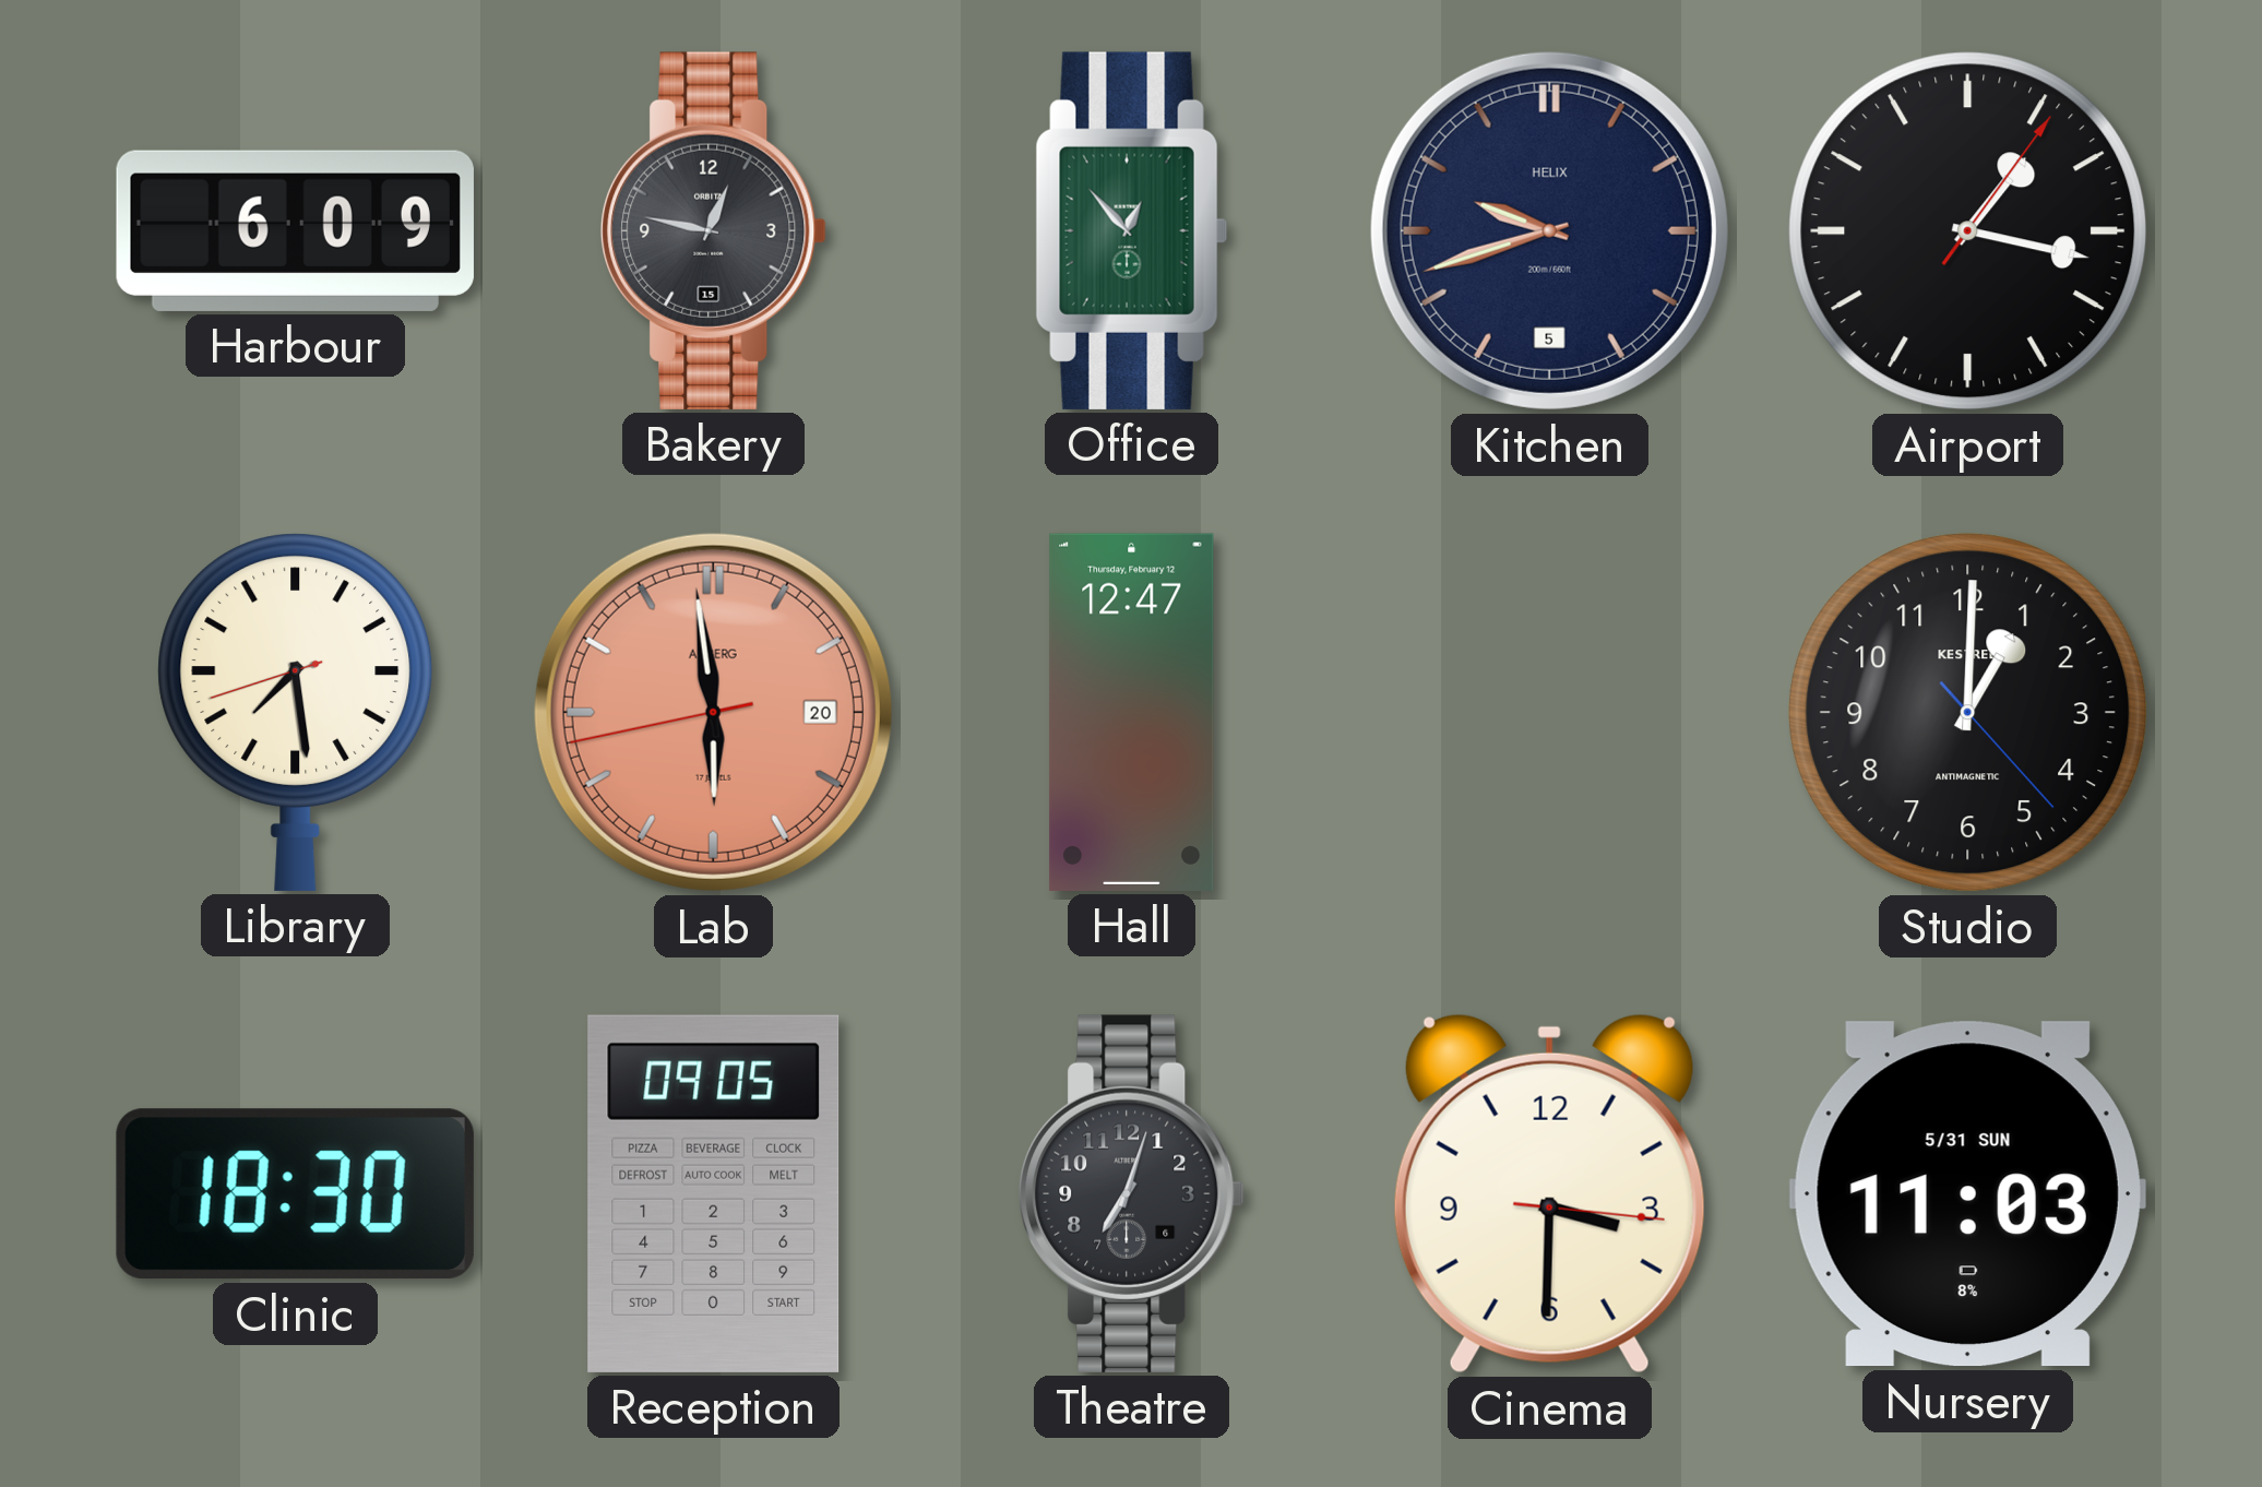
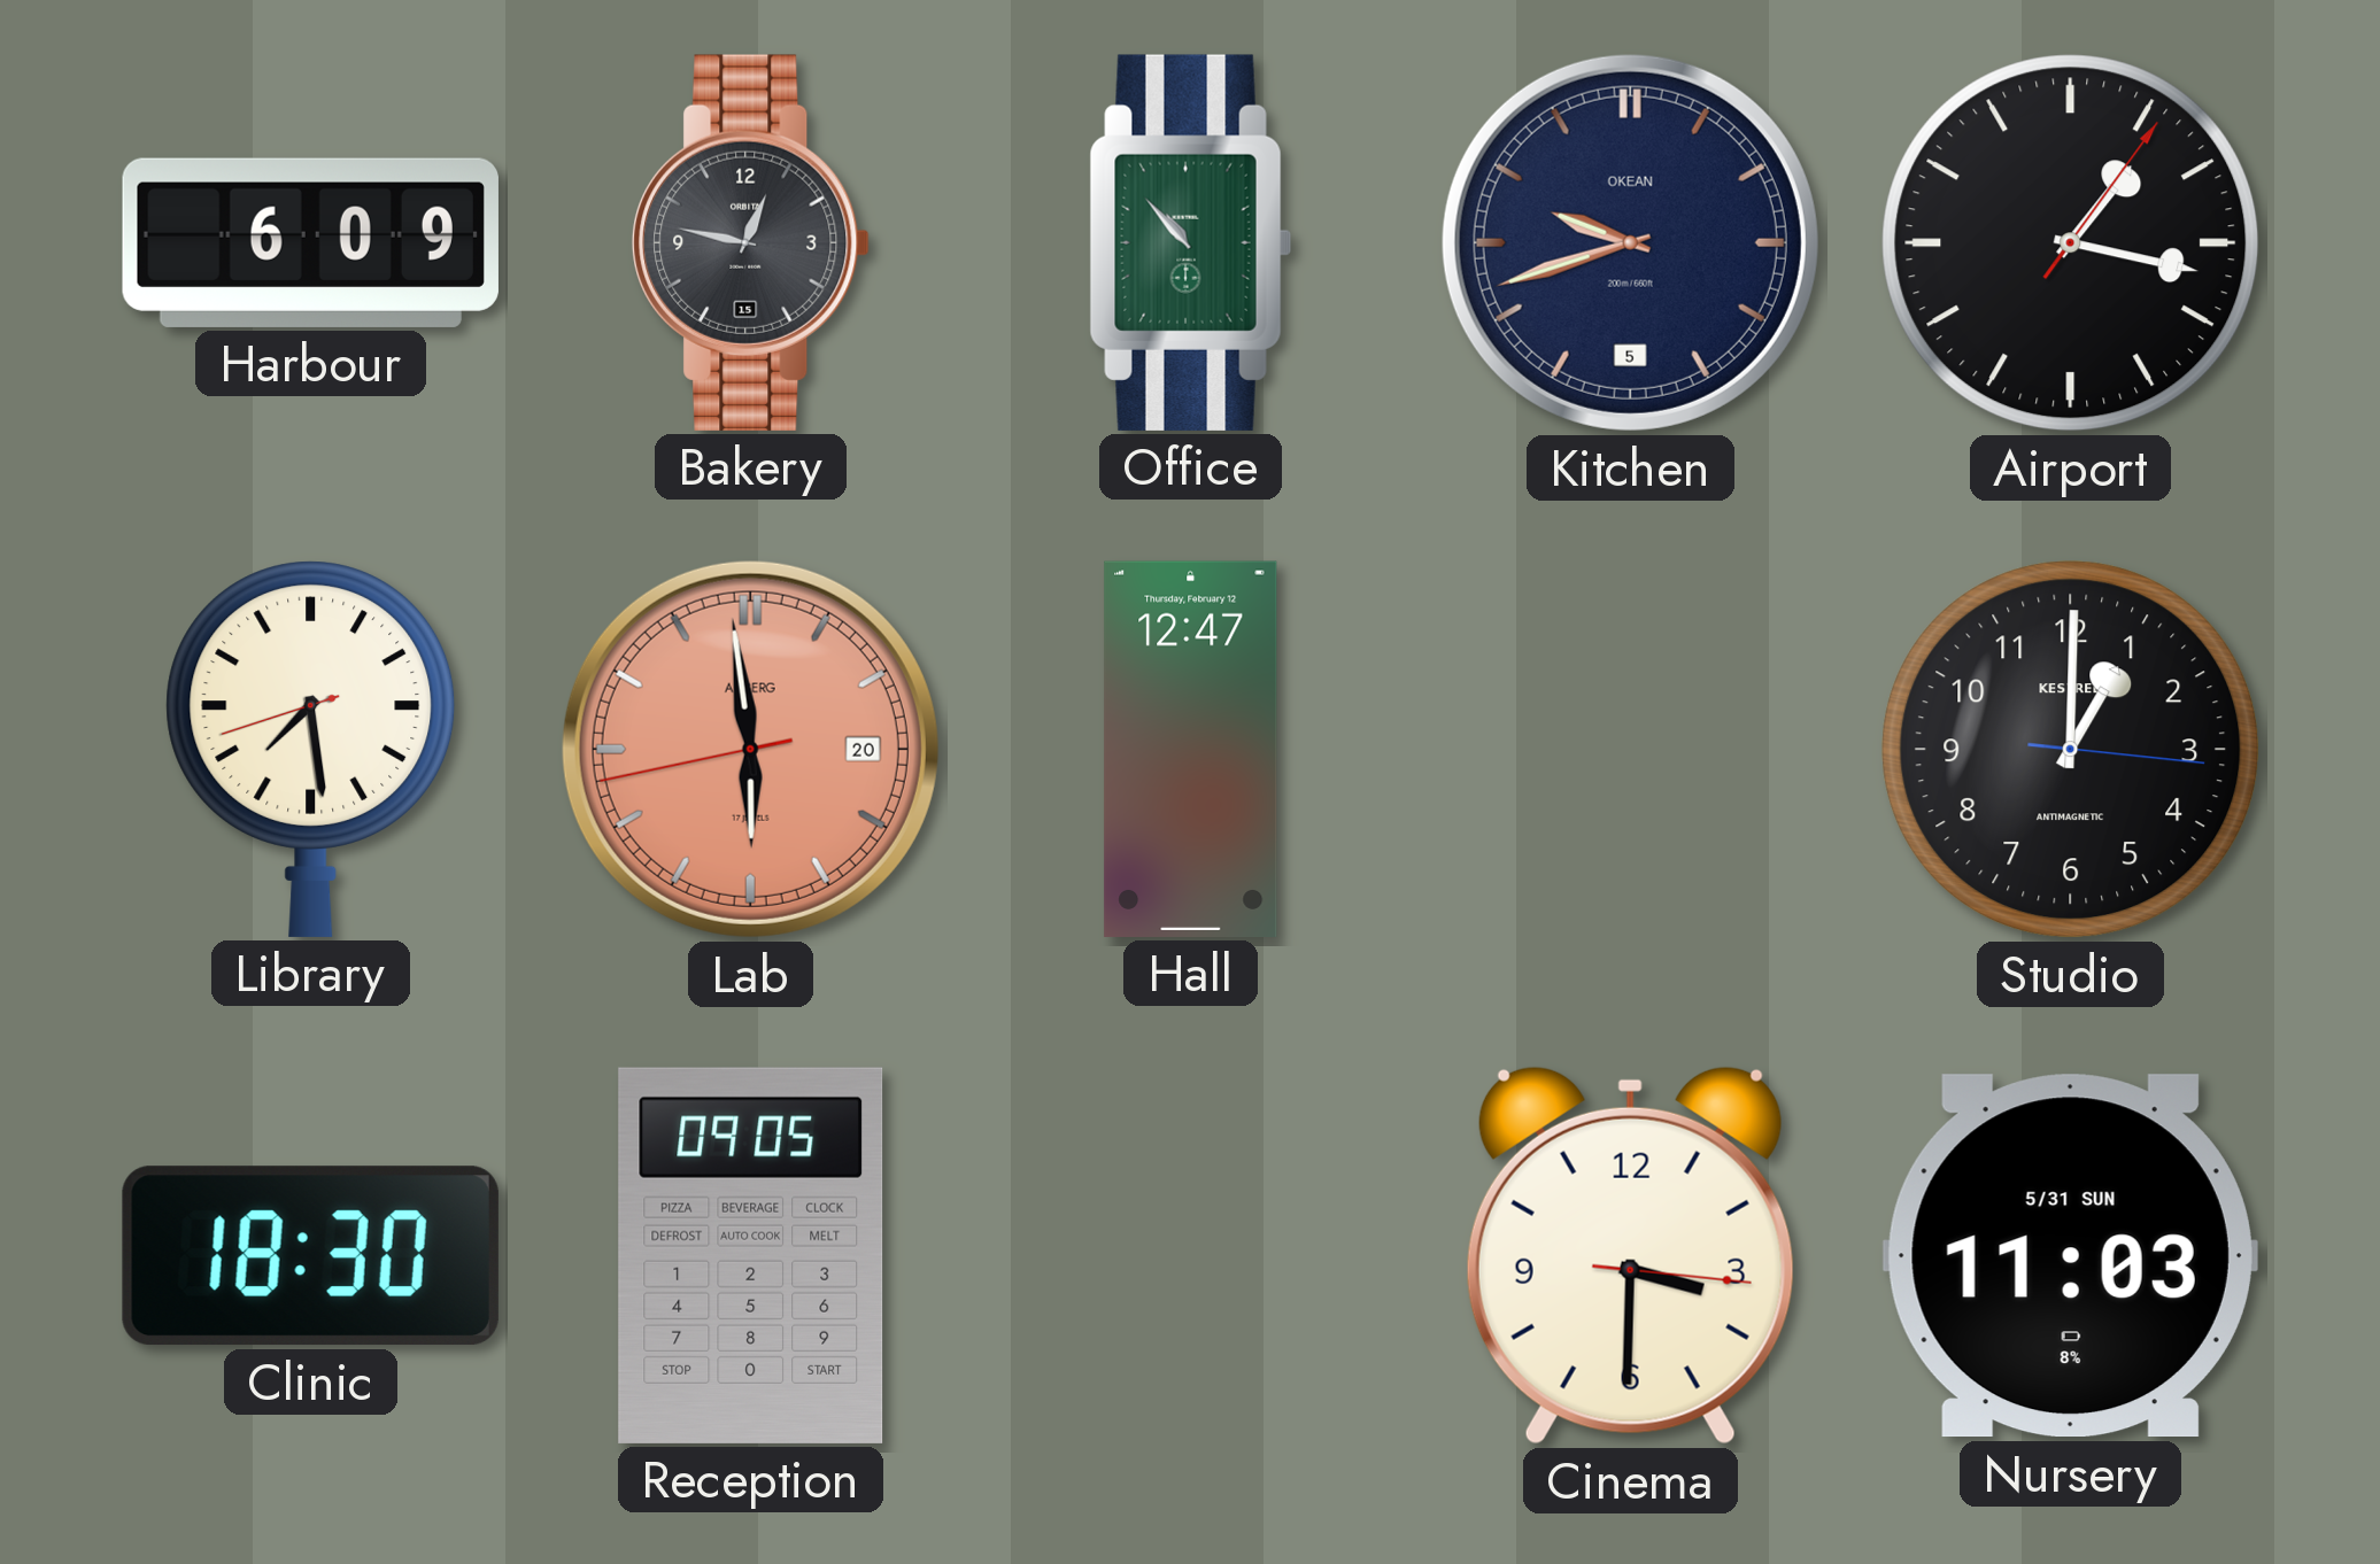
Office: 12:53 -> 10:53
Kitchen brand: HELIX -> OKEAN
Studio: 1:00:23 -> 1:00:16
Theatre: 7:03 -> none
